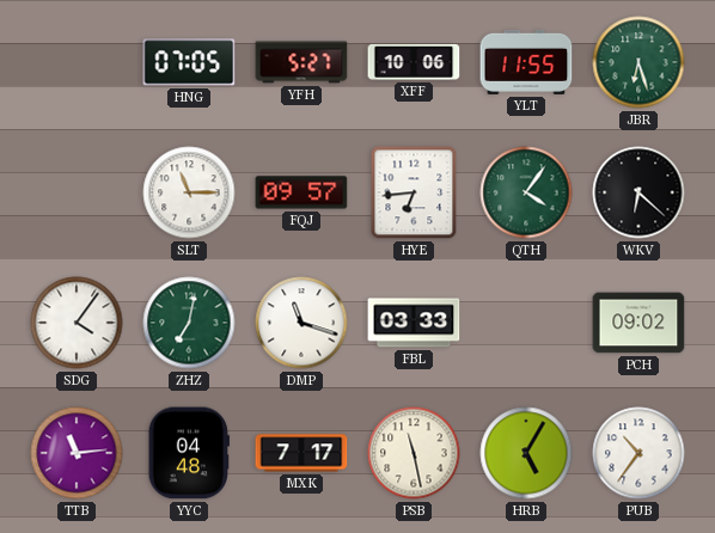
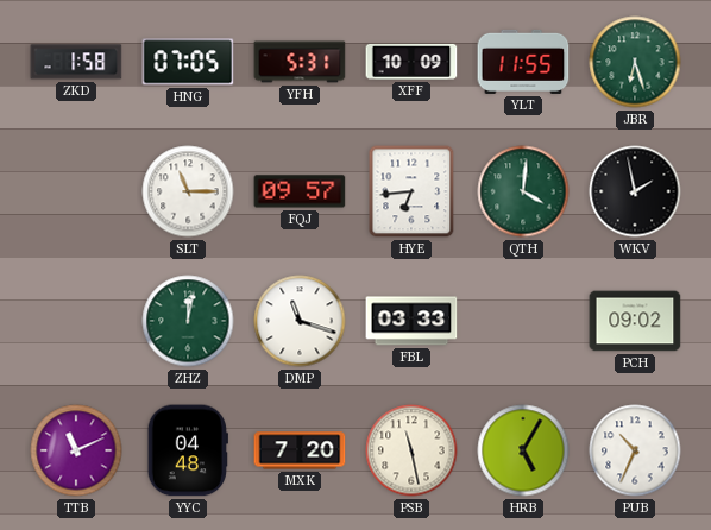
ZKD: none -> 1:58
YFH: 5:27 -> 5:31
XFF: 10:06 -> 10:09
QTH: 4:06 -> 4:01
WKV: 6:22 -> 1:58
SDG: 4:06 -> none
ZHZ: 7:02 -> 12:02
TTB: 11:14 -> 11:11
MXK: 7:17 -> 7:20
PUB: 10:36 -> 10:34
